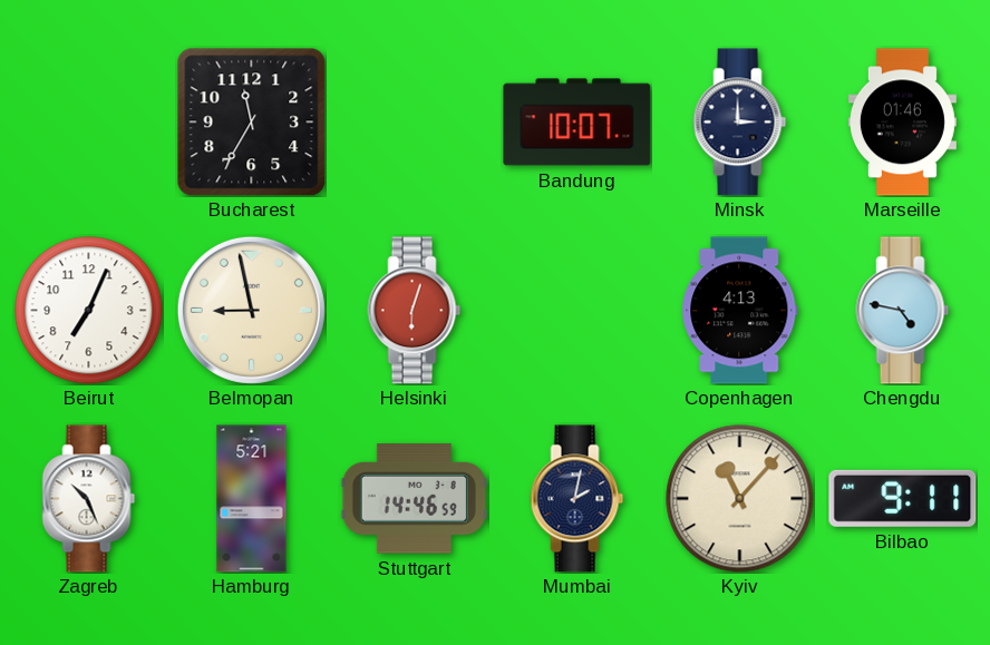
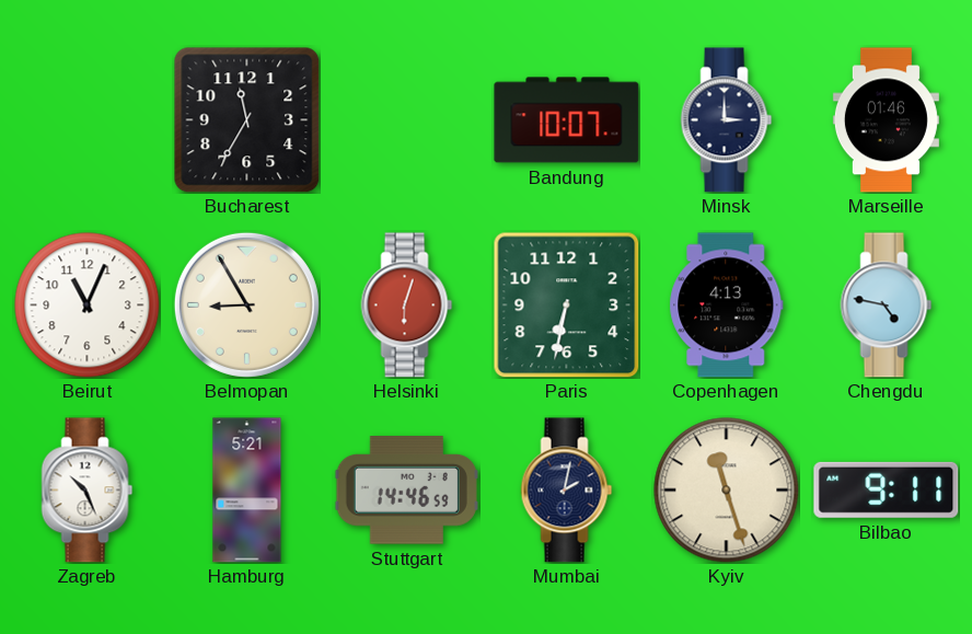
Beirut: 7:04 -> 11:04
Belmopan: 8:58 -> 8:55
Paris: none -> 6:32
Kyiv: 11:07 -> 11:27
